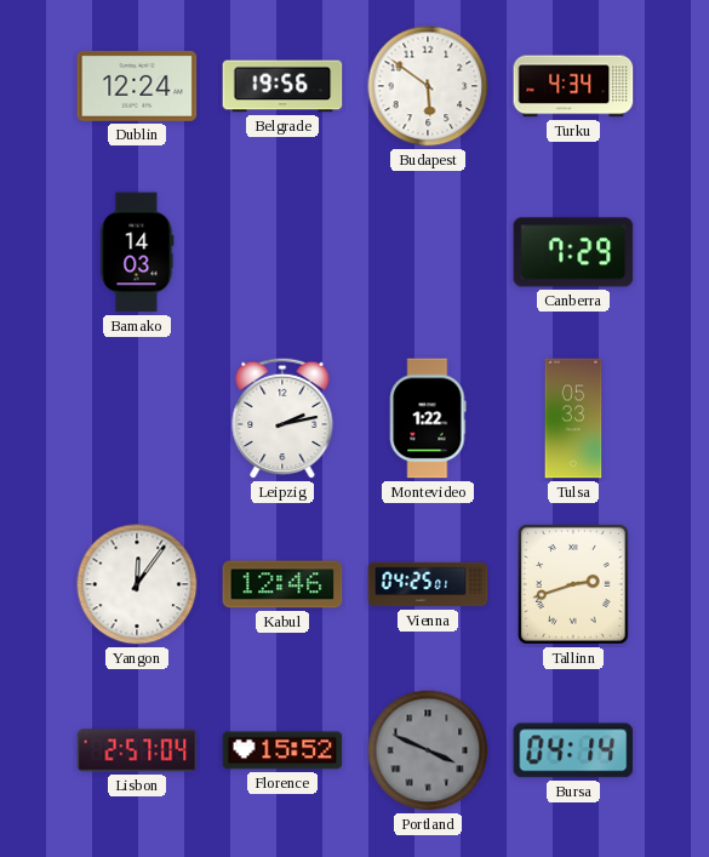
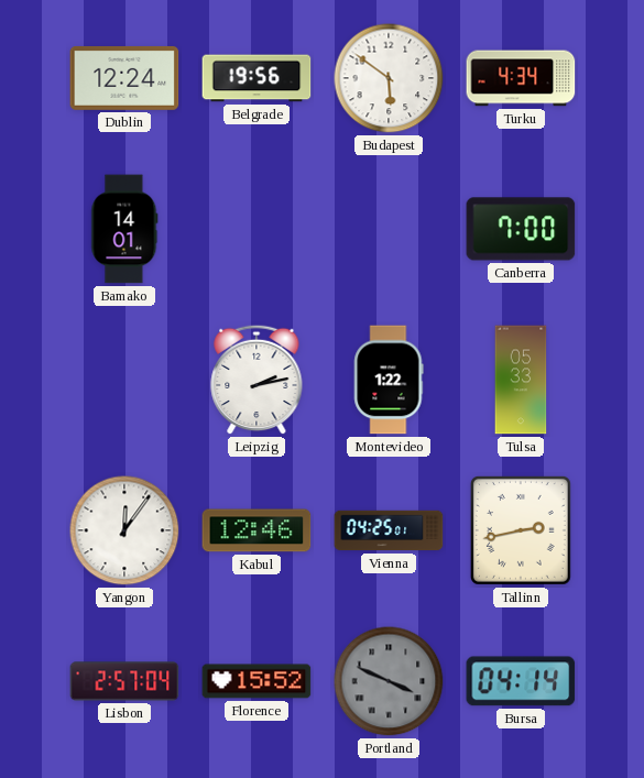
Bamako: 14:03 -> 14:01
Canberra: 7:29 -> 7:00
Tallinn: 2:42 -> 2:43
